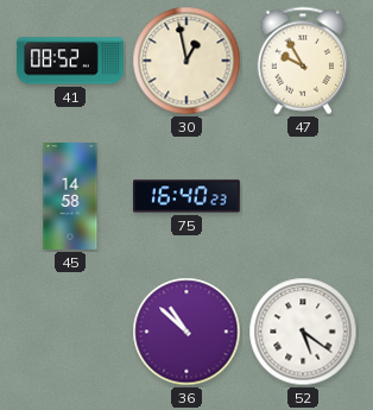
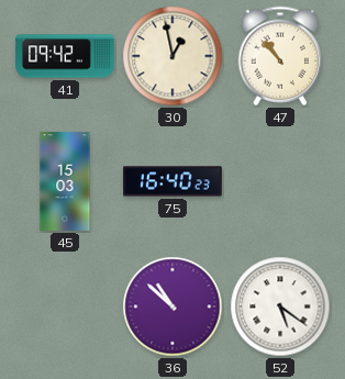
41: 08:52 -> 09:42
47: 9:55 -> 10:53
45: 14:58 -> 15:03
